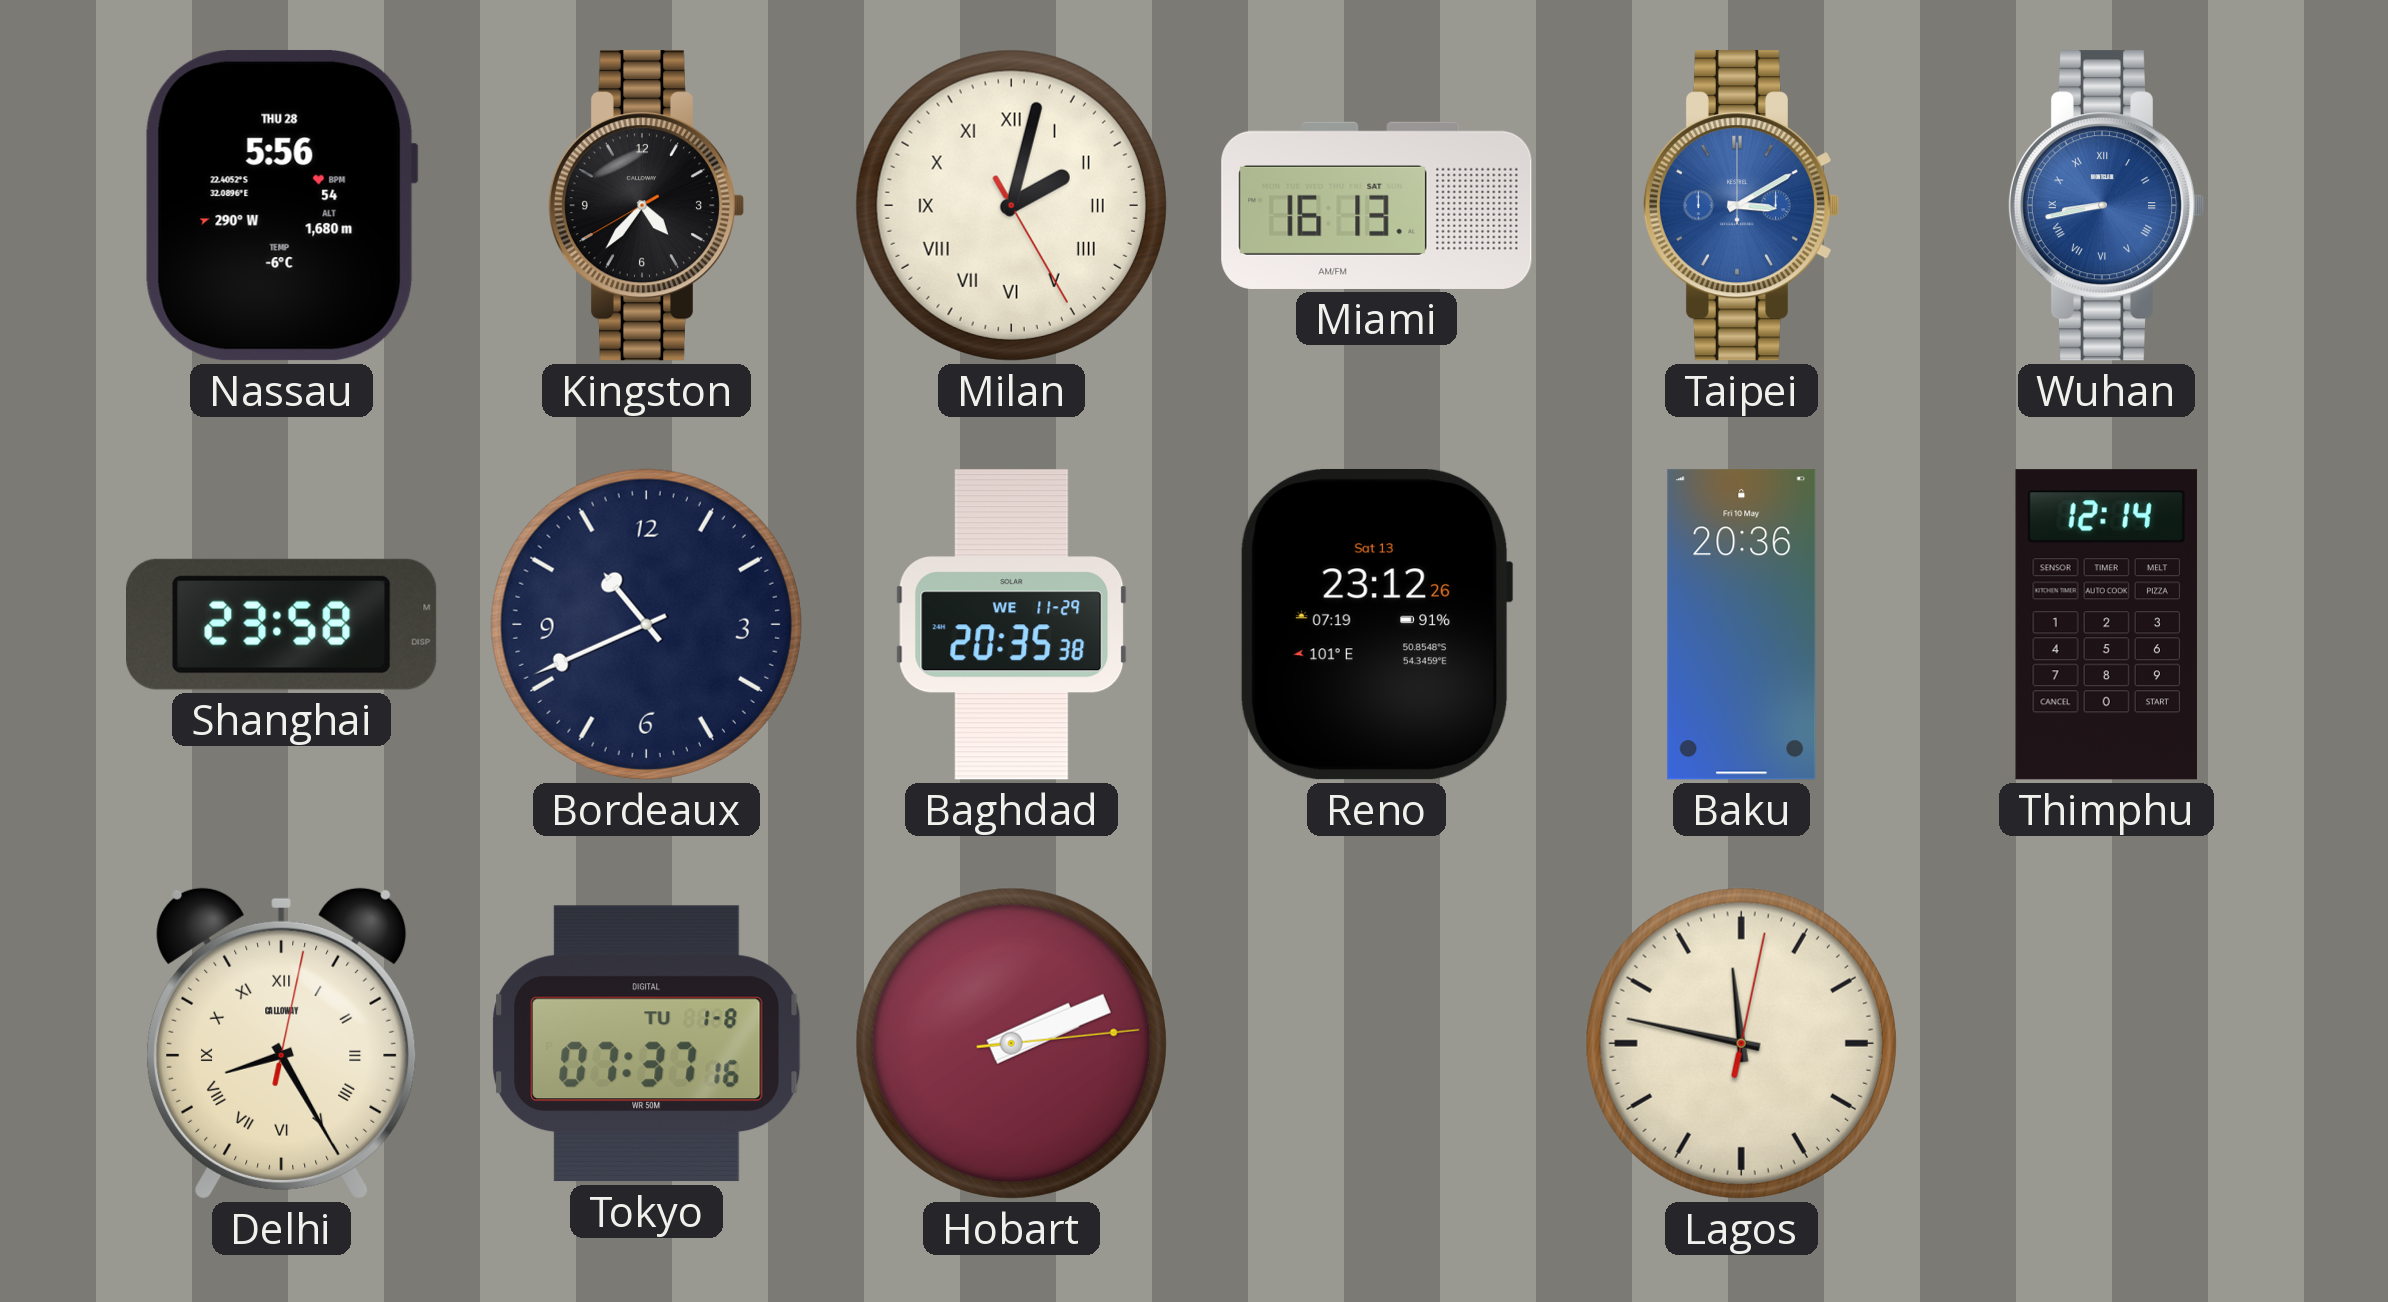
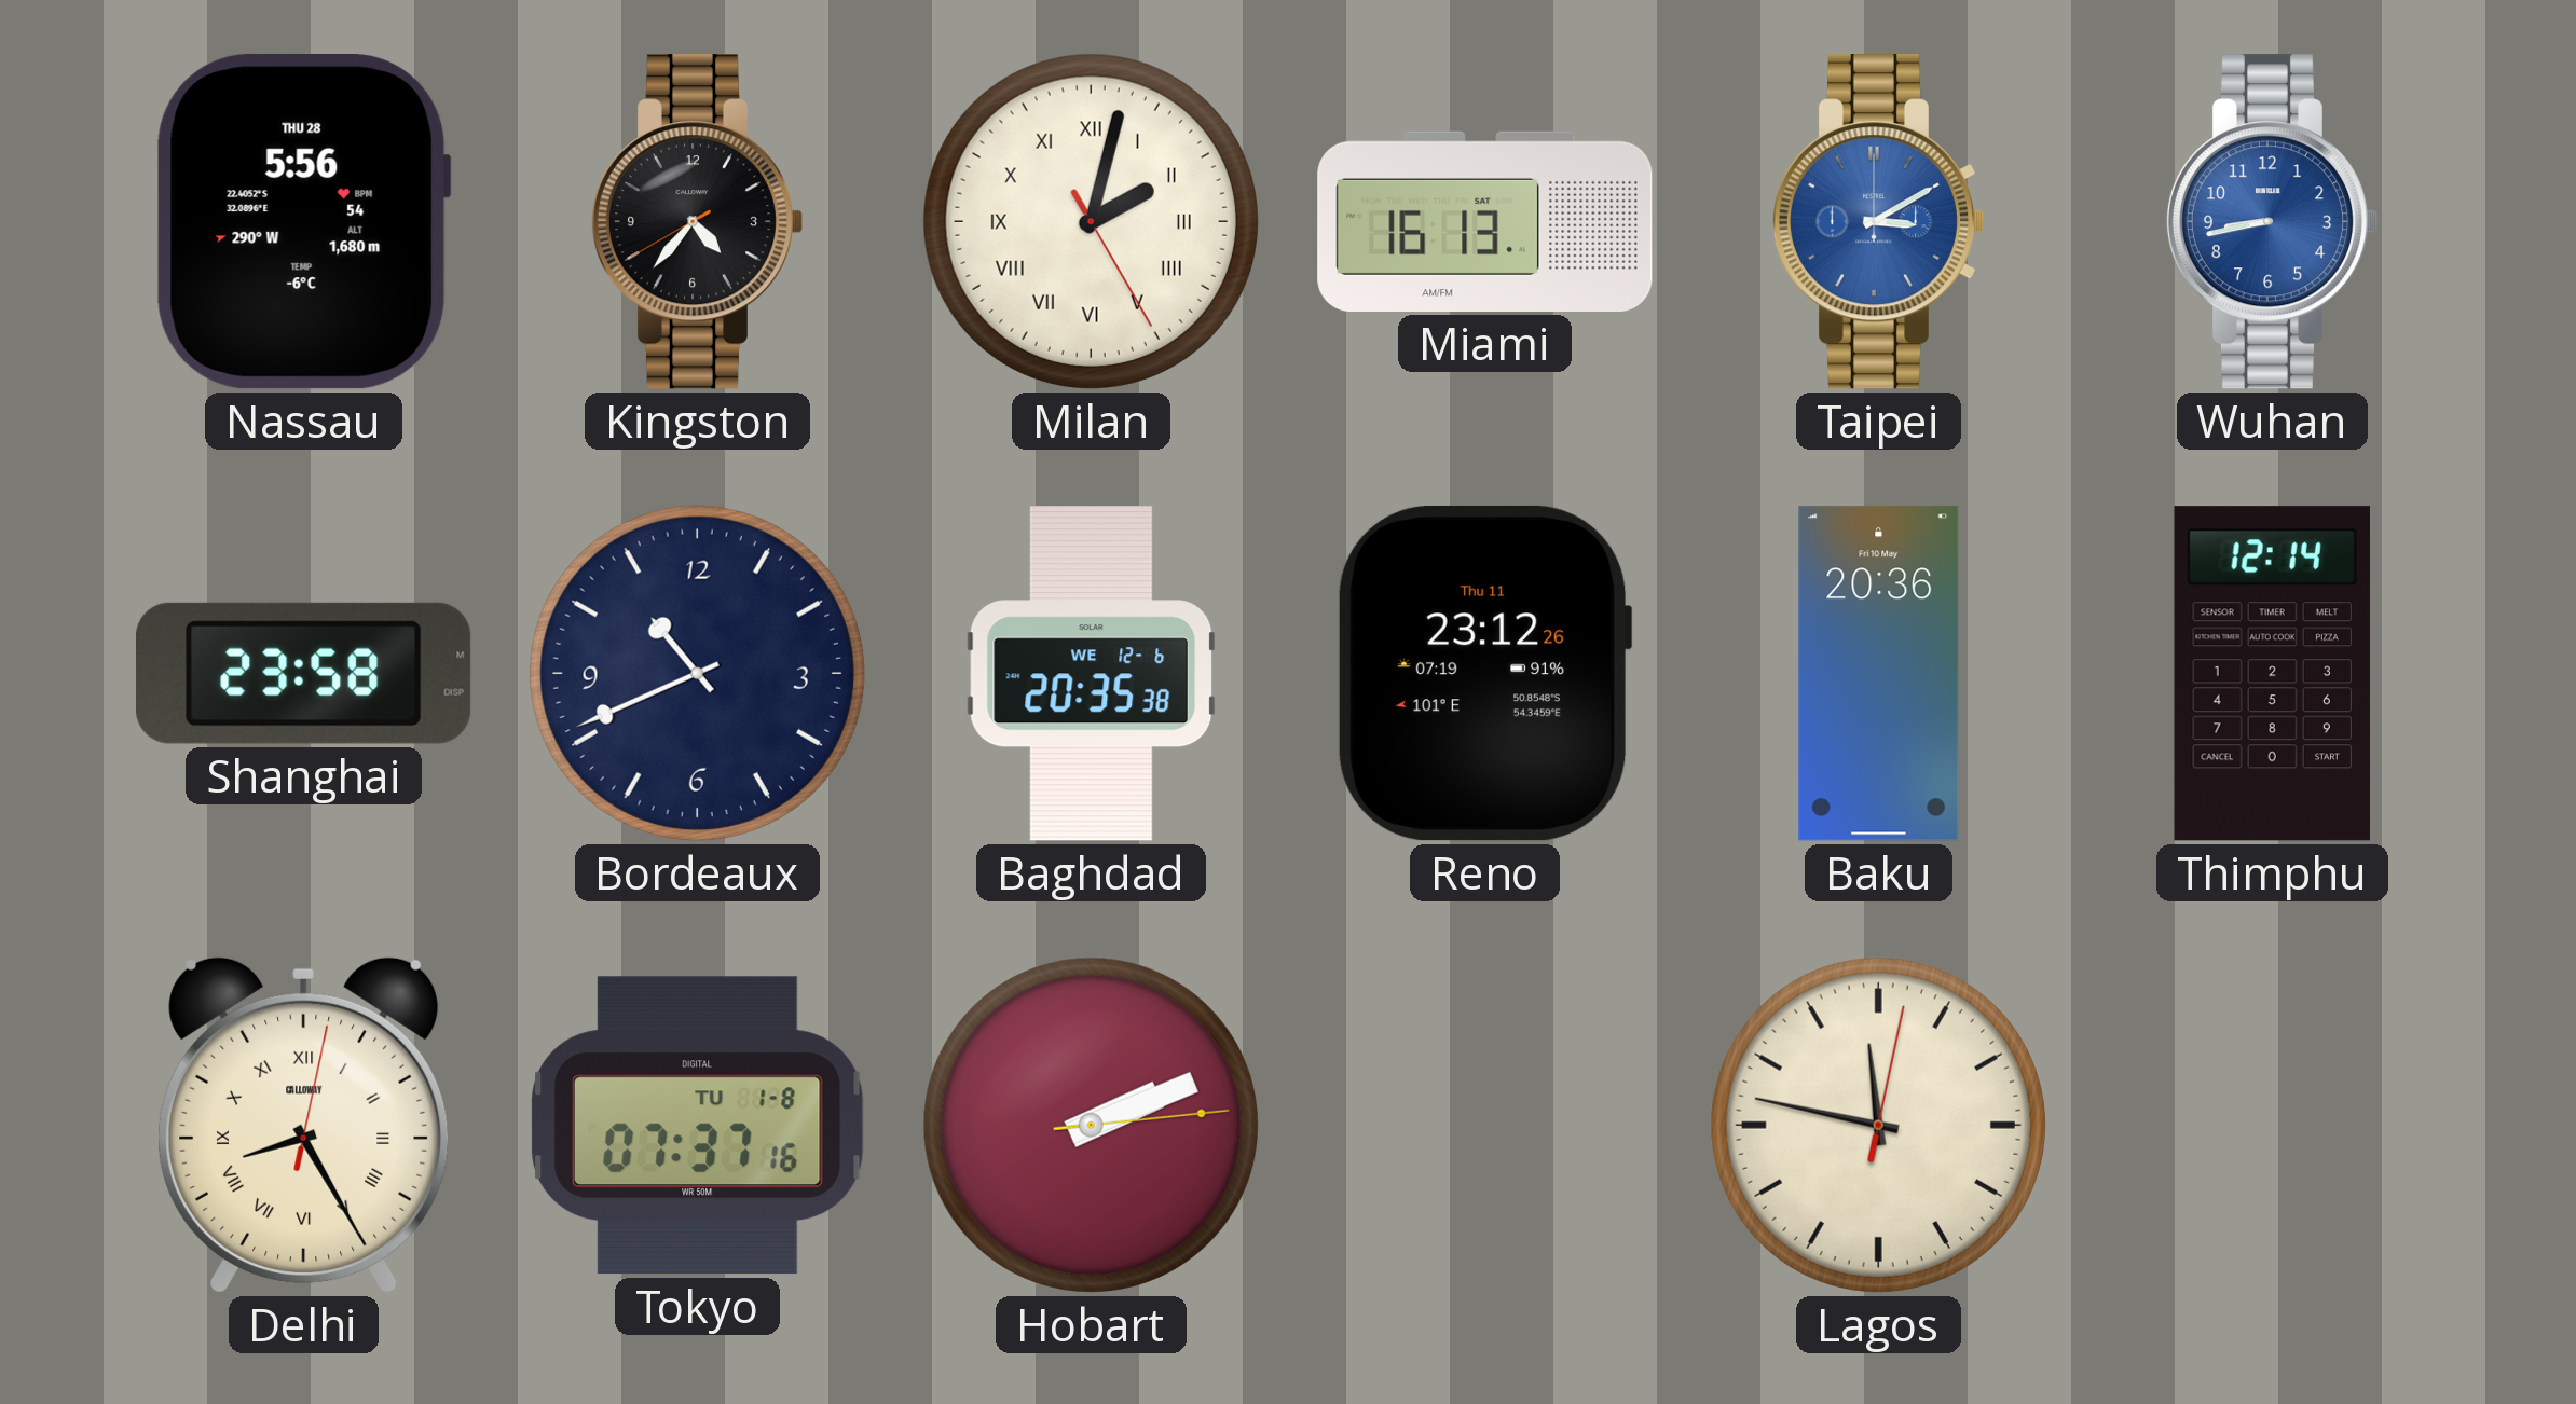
Wuhan numerals: Roman -> Arabic
Baghdad date: WE 11-29 -> WE 12-6
Reno date: Sat 13 -> Thu 11
